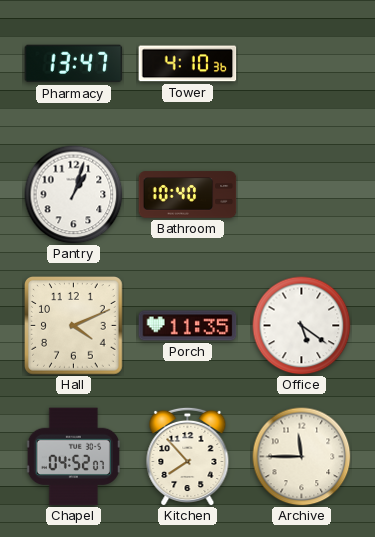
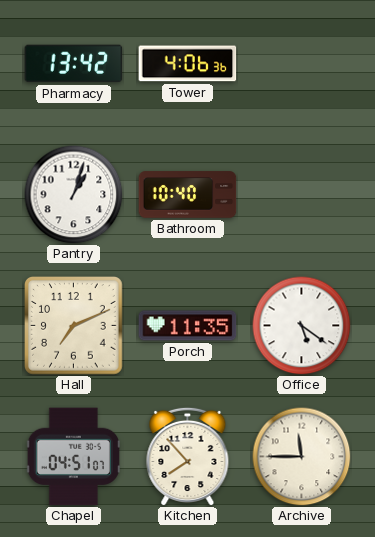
Pharmacy: 13:47 -> 13:42
Tower: 4:10 -> 4:06
Hall: 4:11 -> 7:11
Chapel: 04:52 -> 04:51
